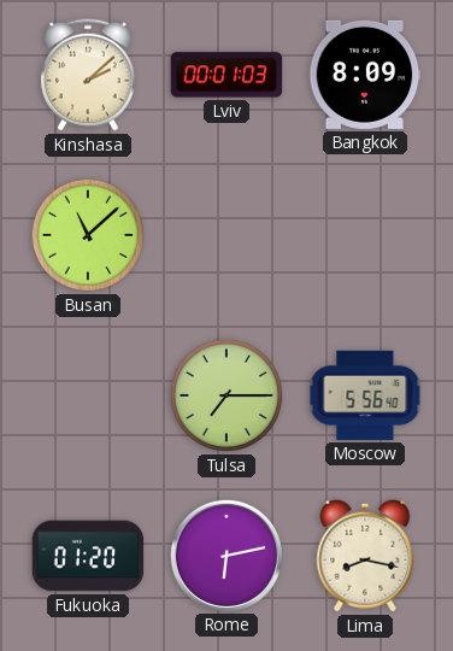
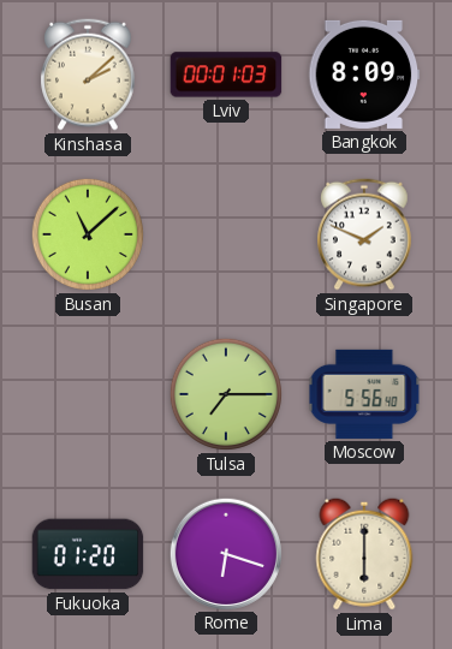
Singapore: none -> 1:49
Rome: 6:13 -> 6:18
Lima: 8:17 -> 6:00
